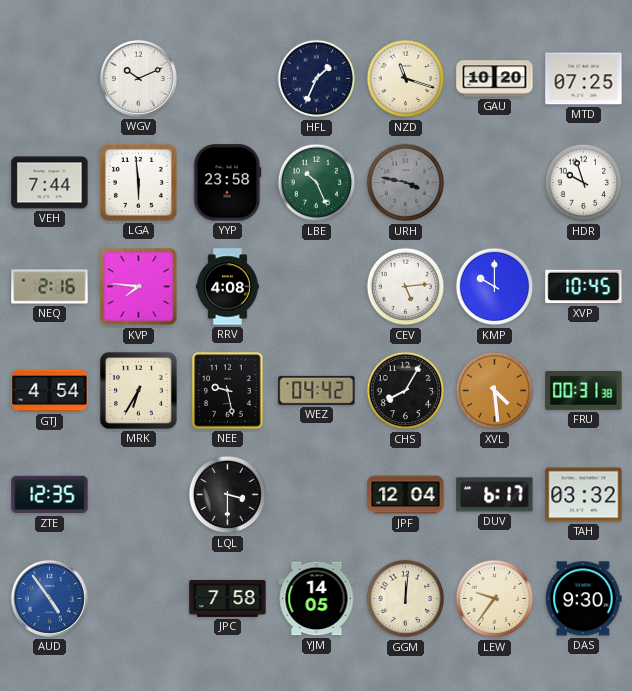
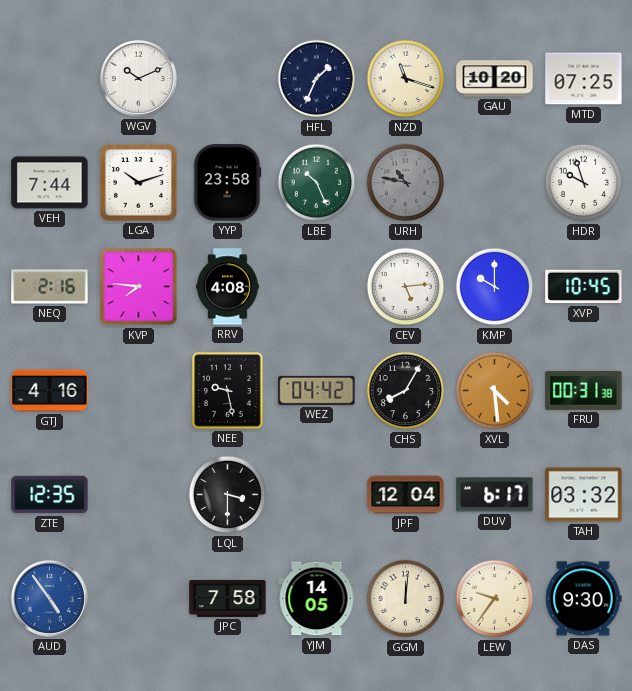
LGA: 5:59 -> 10:12
URH: 3:47 -> 10:47
GTJ: 4:54 -> 4:16
MRK: 6:35 -> none
